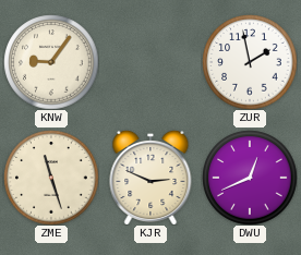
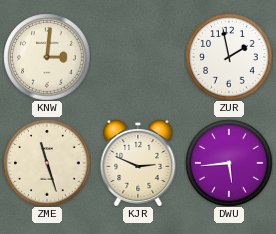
KNW: 9:06 -> 3:01
DWU: 12:41 -> 5:44
